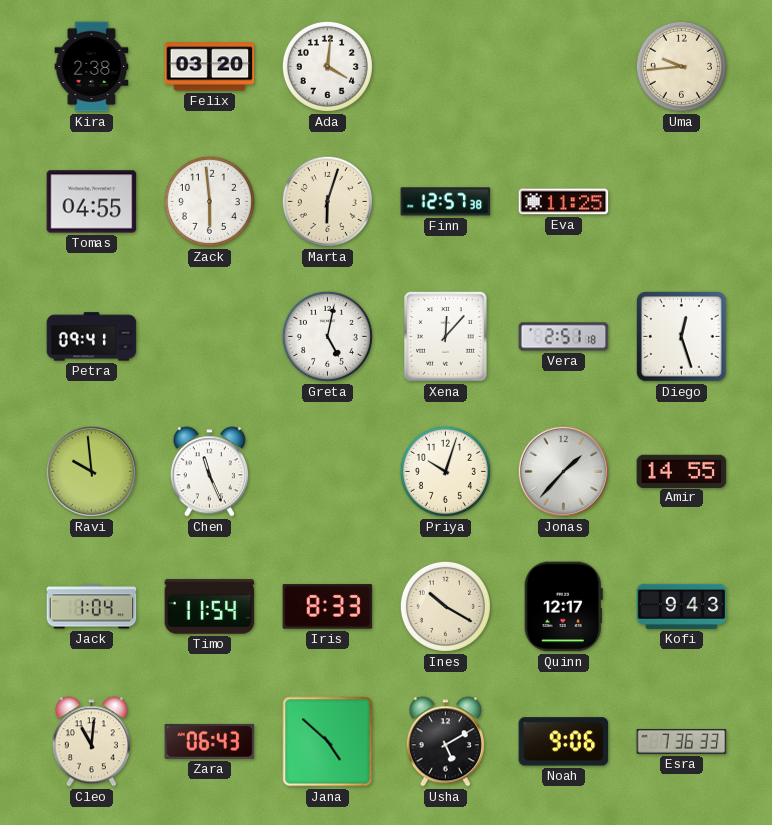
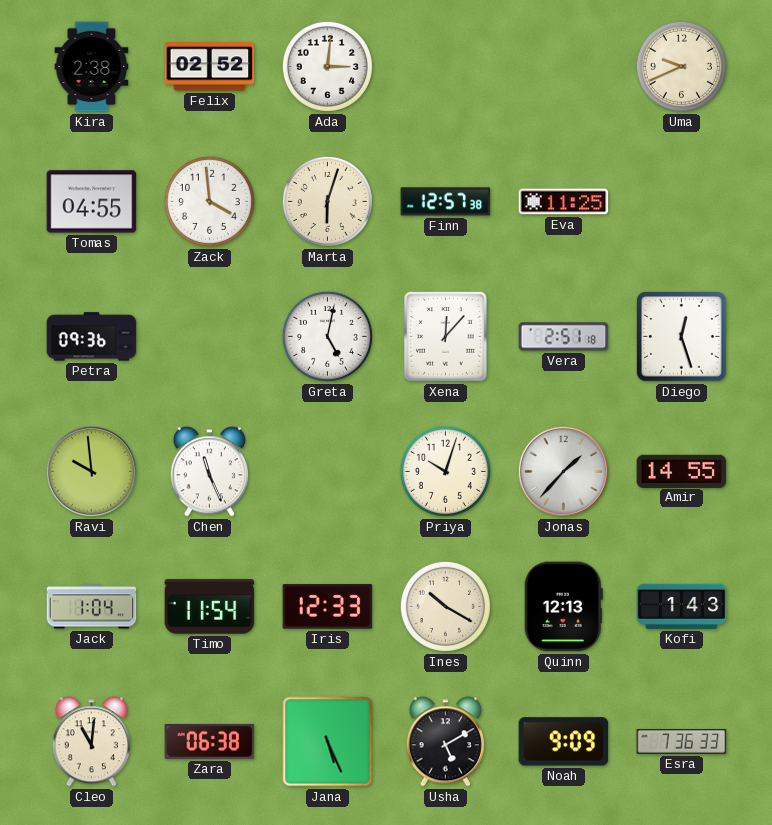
Felix: 03:20 -> 02:52
Ada: 4:01 -> 3:01
Uma: 9:44 -> 9:41
Zack: 5:59 -> 3:59
Petra: 09:41 -> 09:36
Iris: 8:33 -> 12:33
Quinn: 12:17 -> 12:13
Kofi: 9:43 -> 1:43
Zara: 06:43 -> 06:38
Jana: 4:52 -> 5:26
Noah: 9:06 -> 9:09
